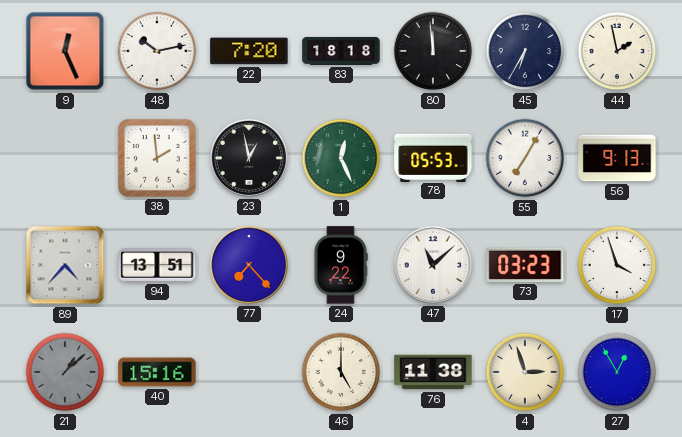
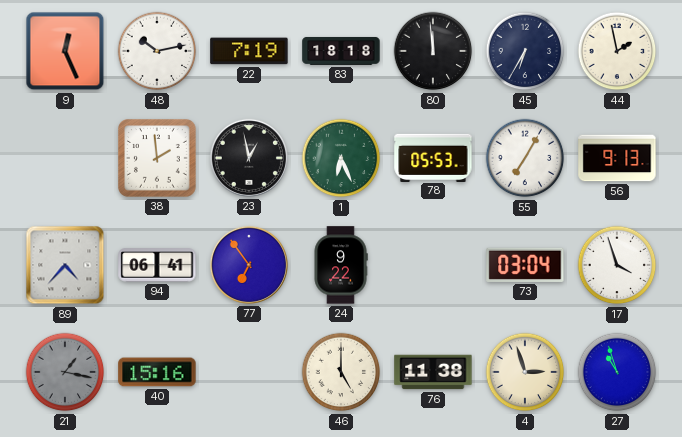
22: 7:20 -> 7:19
1: 12:26 -> 6:26
94: 13:51 -> 06:41
77: 7:23 -> 6:54
47: 11:08 -> none
73: 03:23 -> 03:04
21: 1:08 -> 1:17
27: 12:55 -> 10:57
